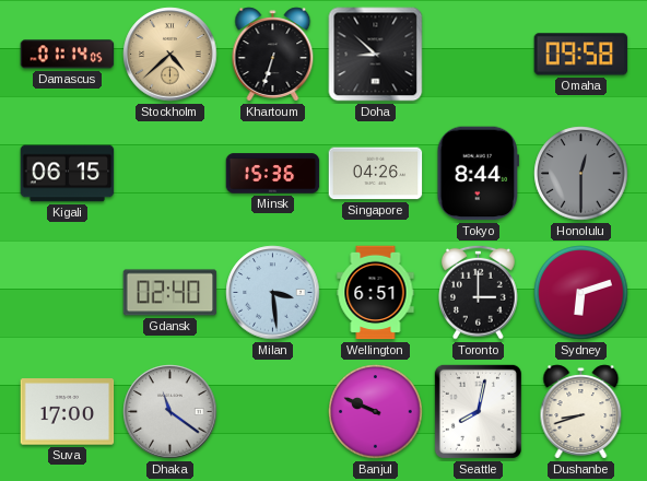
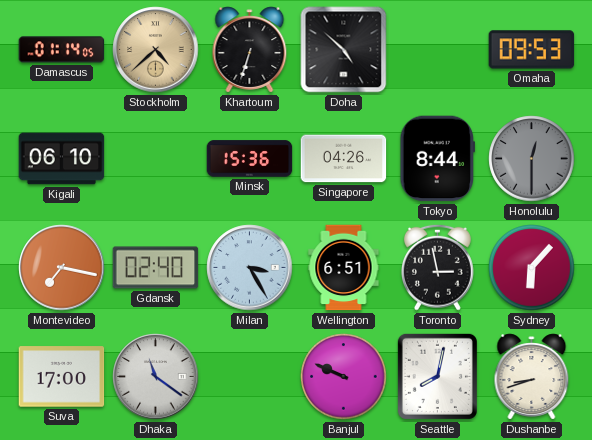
Doha: 8:52 -> 4:52
Omaha: 09:58 -> 09:53
Kigali: 06:15 -> 06:10
Montevideo: none -> 7:17
Milan: 3:29 -> 3:25
Toronto: 3:00 -> 2:58
Sydney: 6:12 -> 6:07
